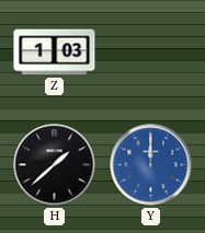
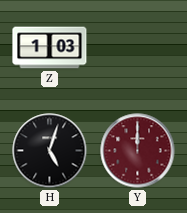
H: 1:38 -> 5:03
Y dial: blue -> burgundy
